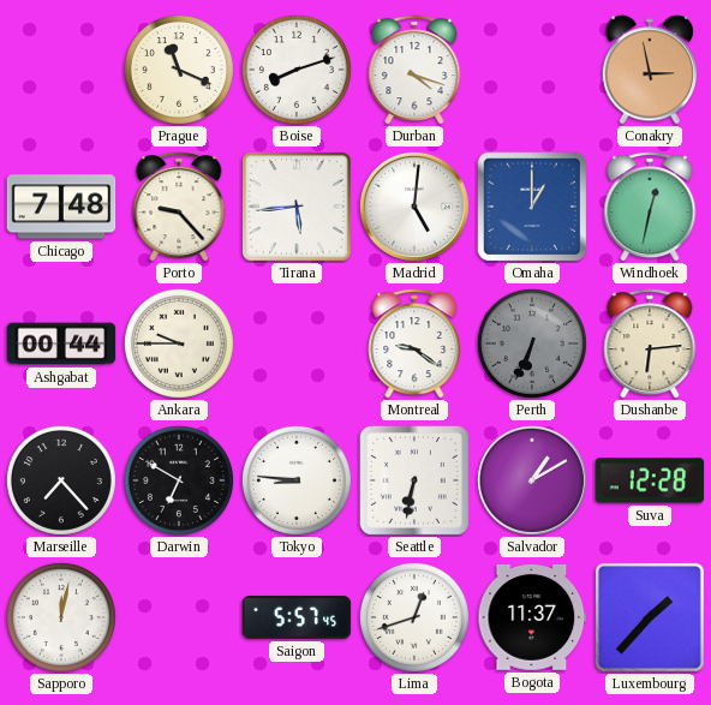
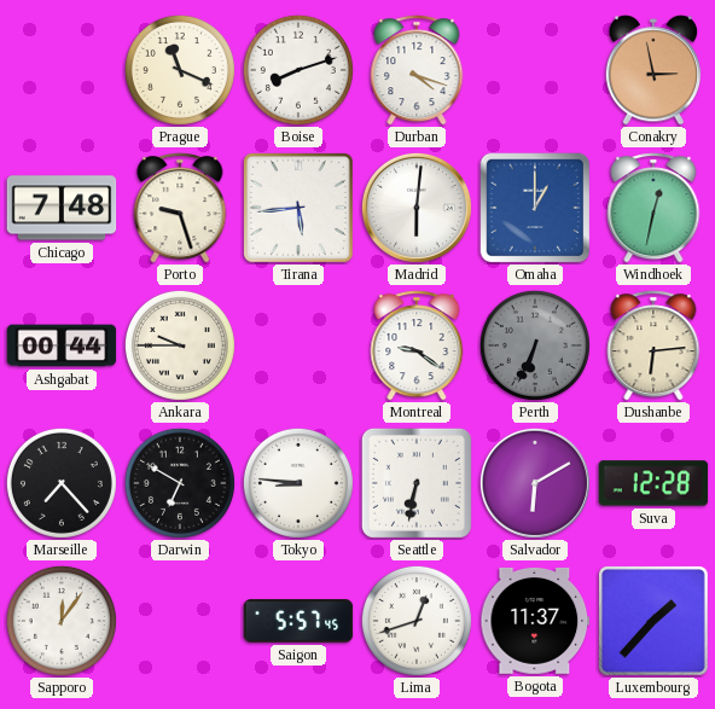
Porto: 9:23 -> 9:27
Madrid: 5:01 -> 6:01
Salvador: 1:10 -> 6:10
Sapporo: 12:02 -> 12:06
